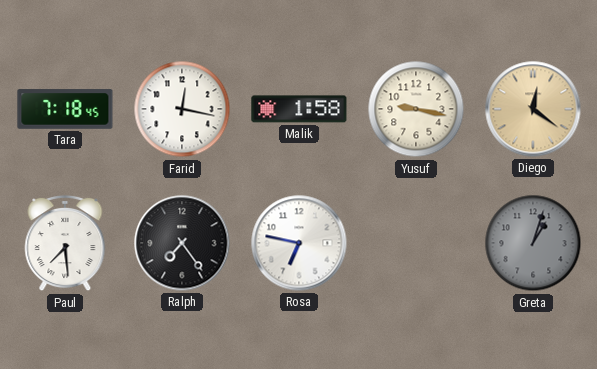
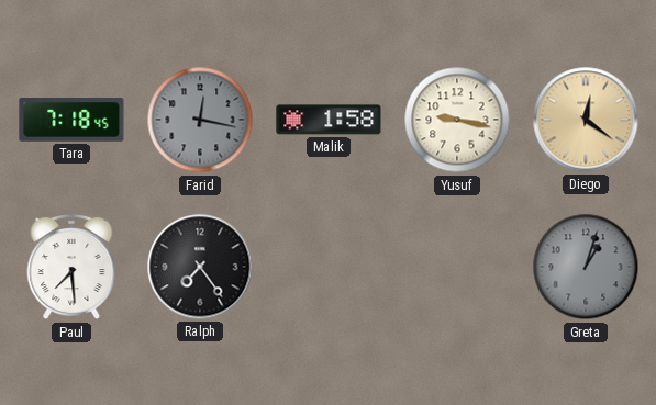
Farid dial: white -> grey
Rosa: 6:47 -> none
